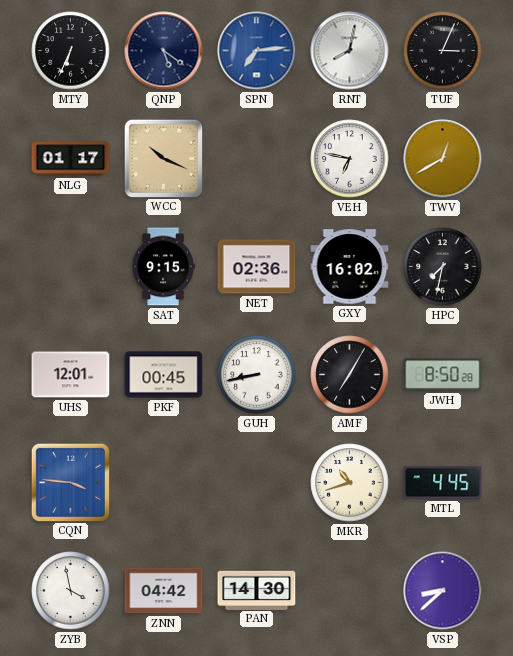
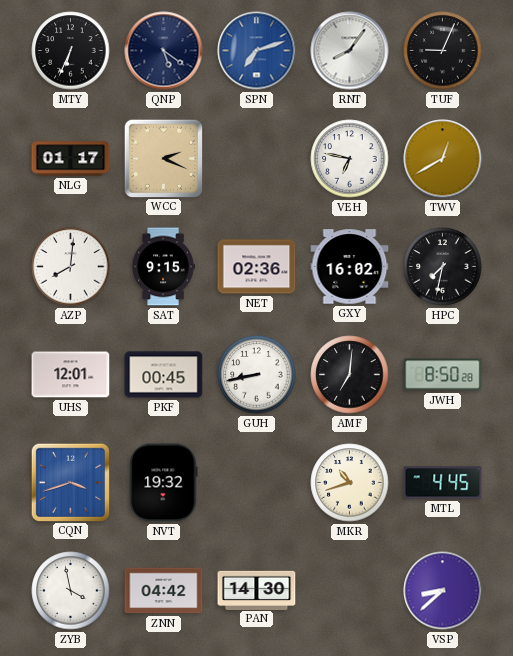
SPN: 7:14 -> 7:12
RNT: 8:02 -> 8:06
TUF: 3:04 -> 9:04
WCC: 10:19 -> 2:19
AZP: none -> 8:01
AMF: 7:05 -> 7:01
CQN: 3:46 -> 3:42
NVT: none -> 19:32
